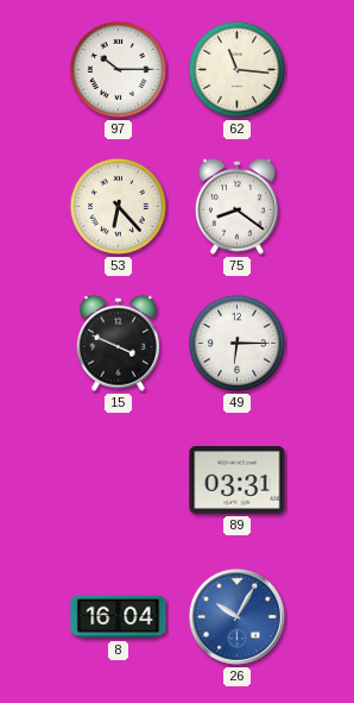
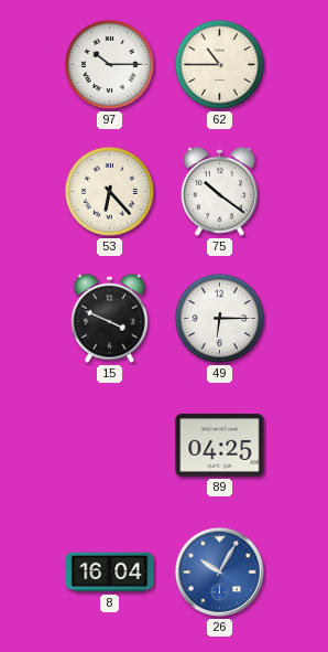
62: 11:16 -> 10:45
75: 8:21 -> 10:21
89: 03:31 -> 04:25
